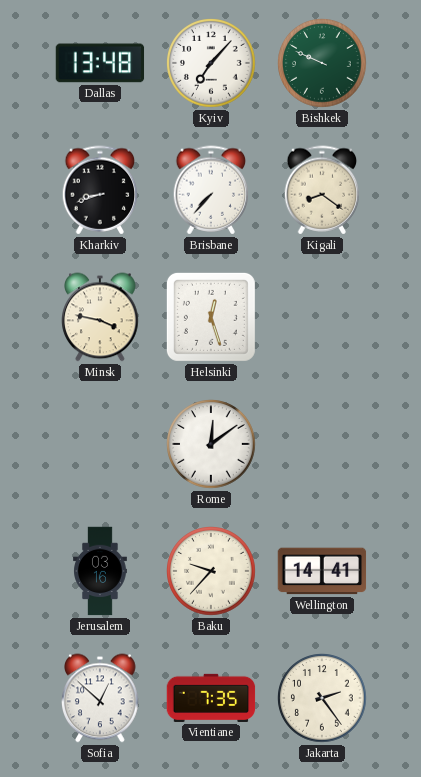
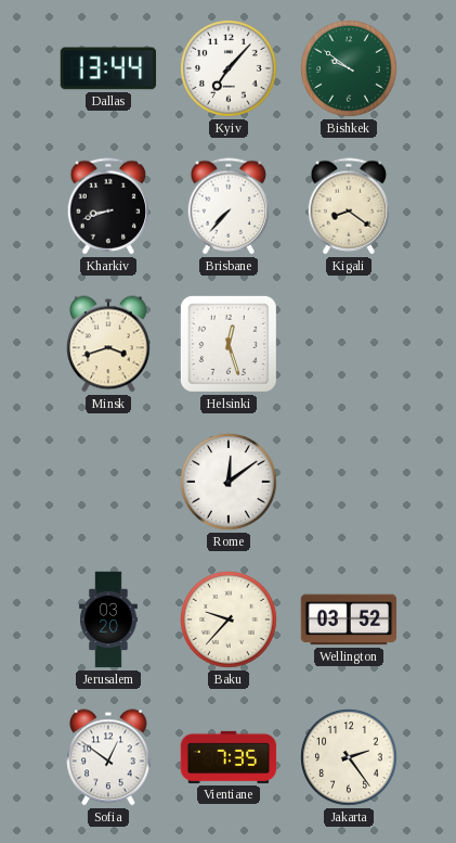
Dallas: 13:48 -> 13:44
Bishkek: 9:49 -> 9:51
Minsk: 3:47 -> 3:42
Jerusalem: 03:16 -> 03:20
Wellington: 14:41 -> 03:52
Sofia: 12:52 -> 12:51
